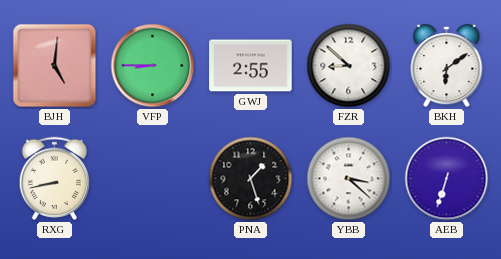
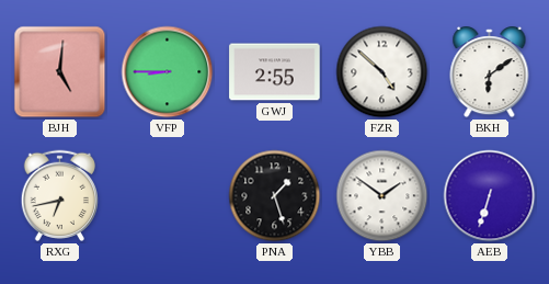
FZR: 8:52 -> 4:52
RXG: 8:43 -> 6:43
YBB: 3:22 -> 1:51
